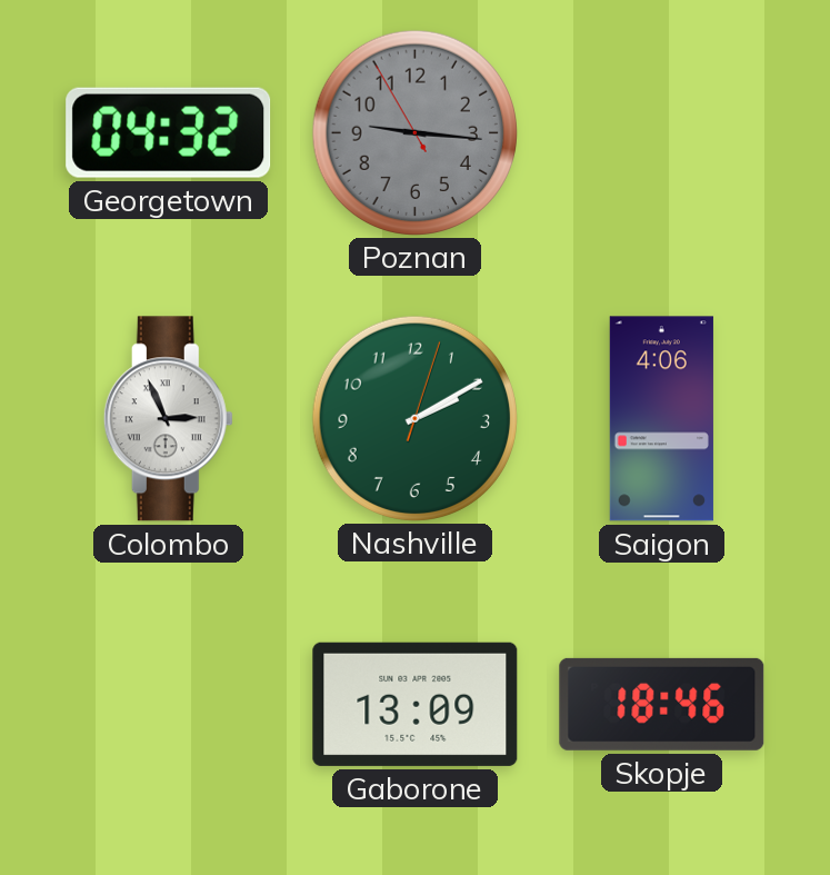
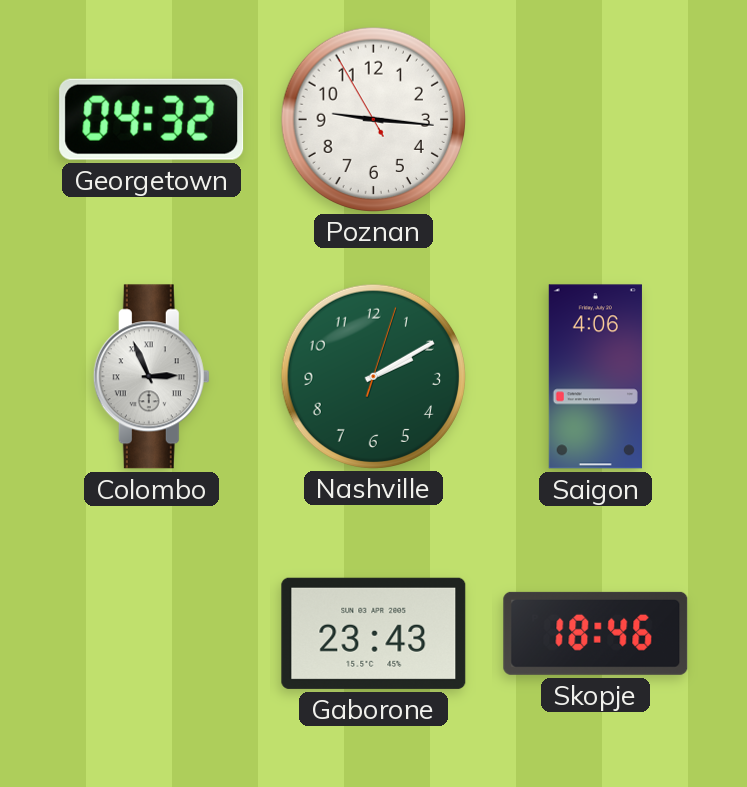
Poznan dial: grey -> white
Gaborone: 13:09 -> 23:43
